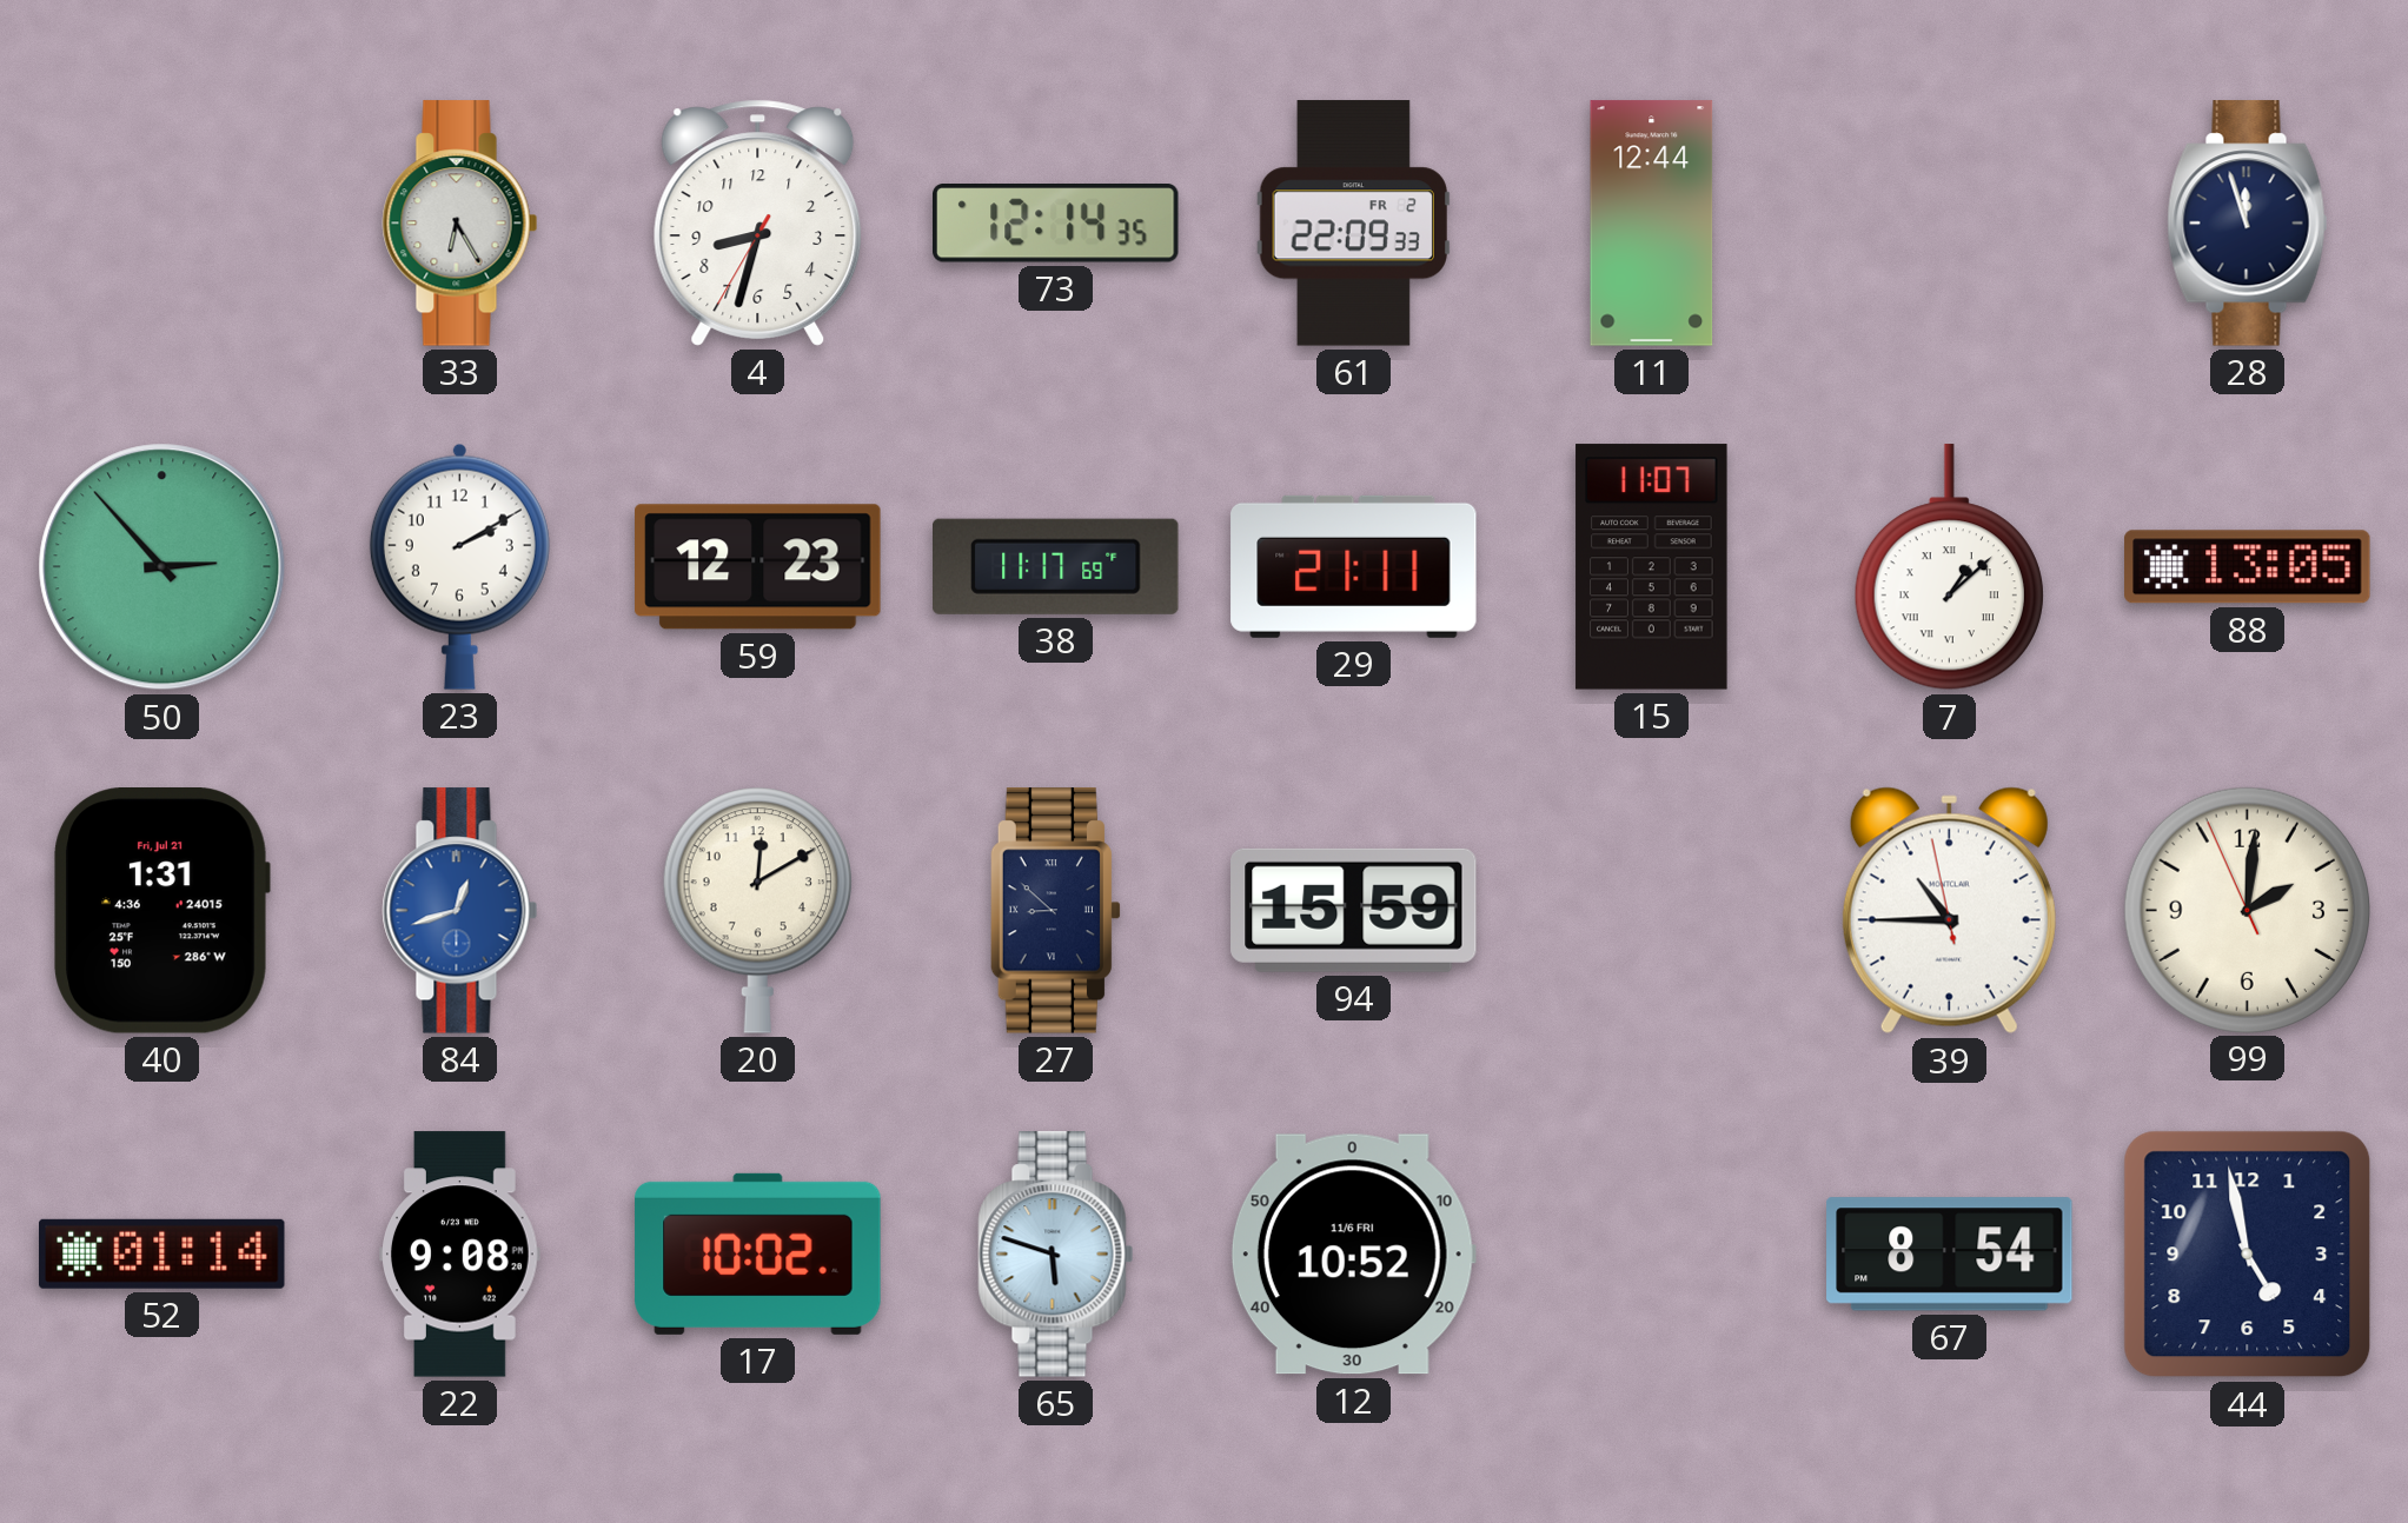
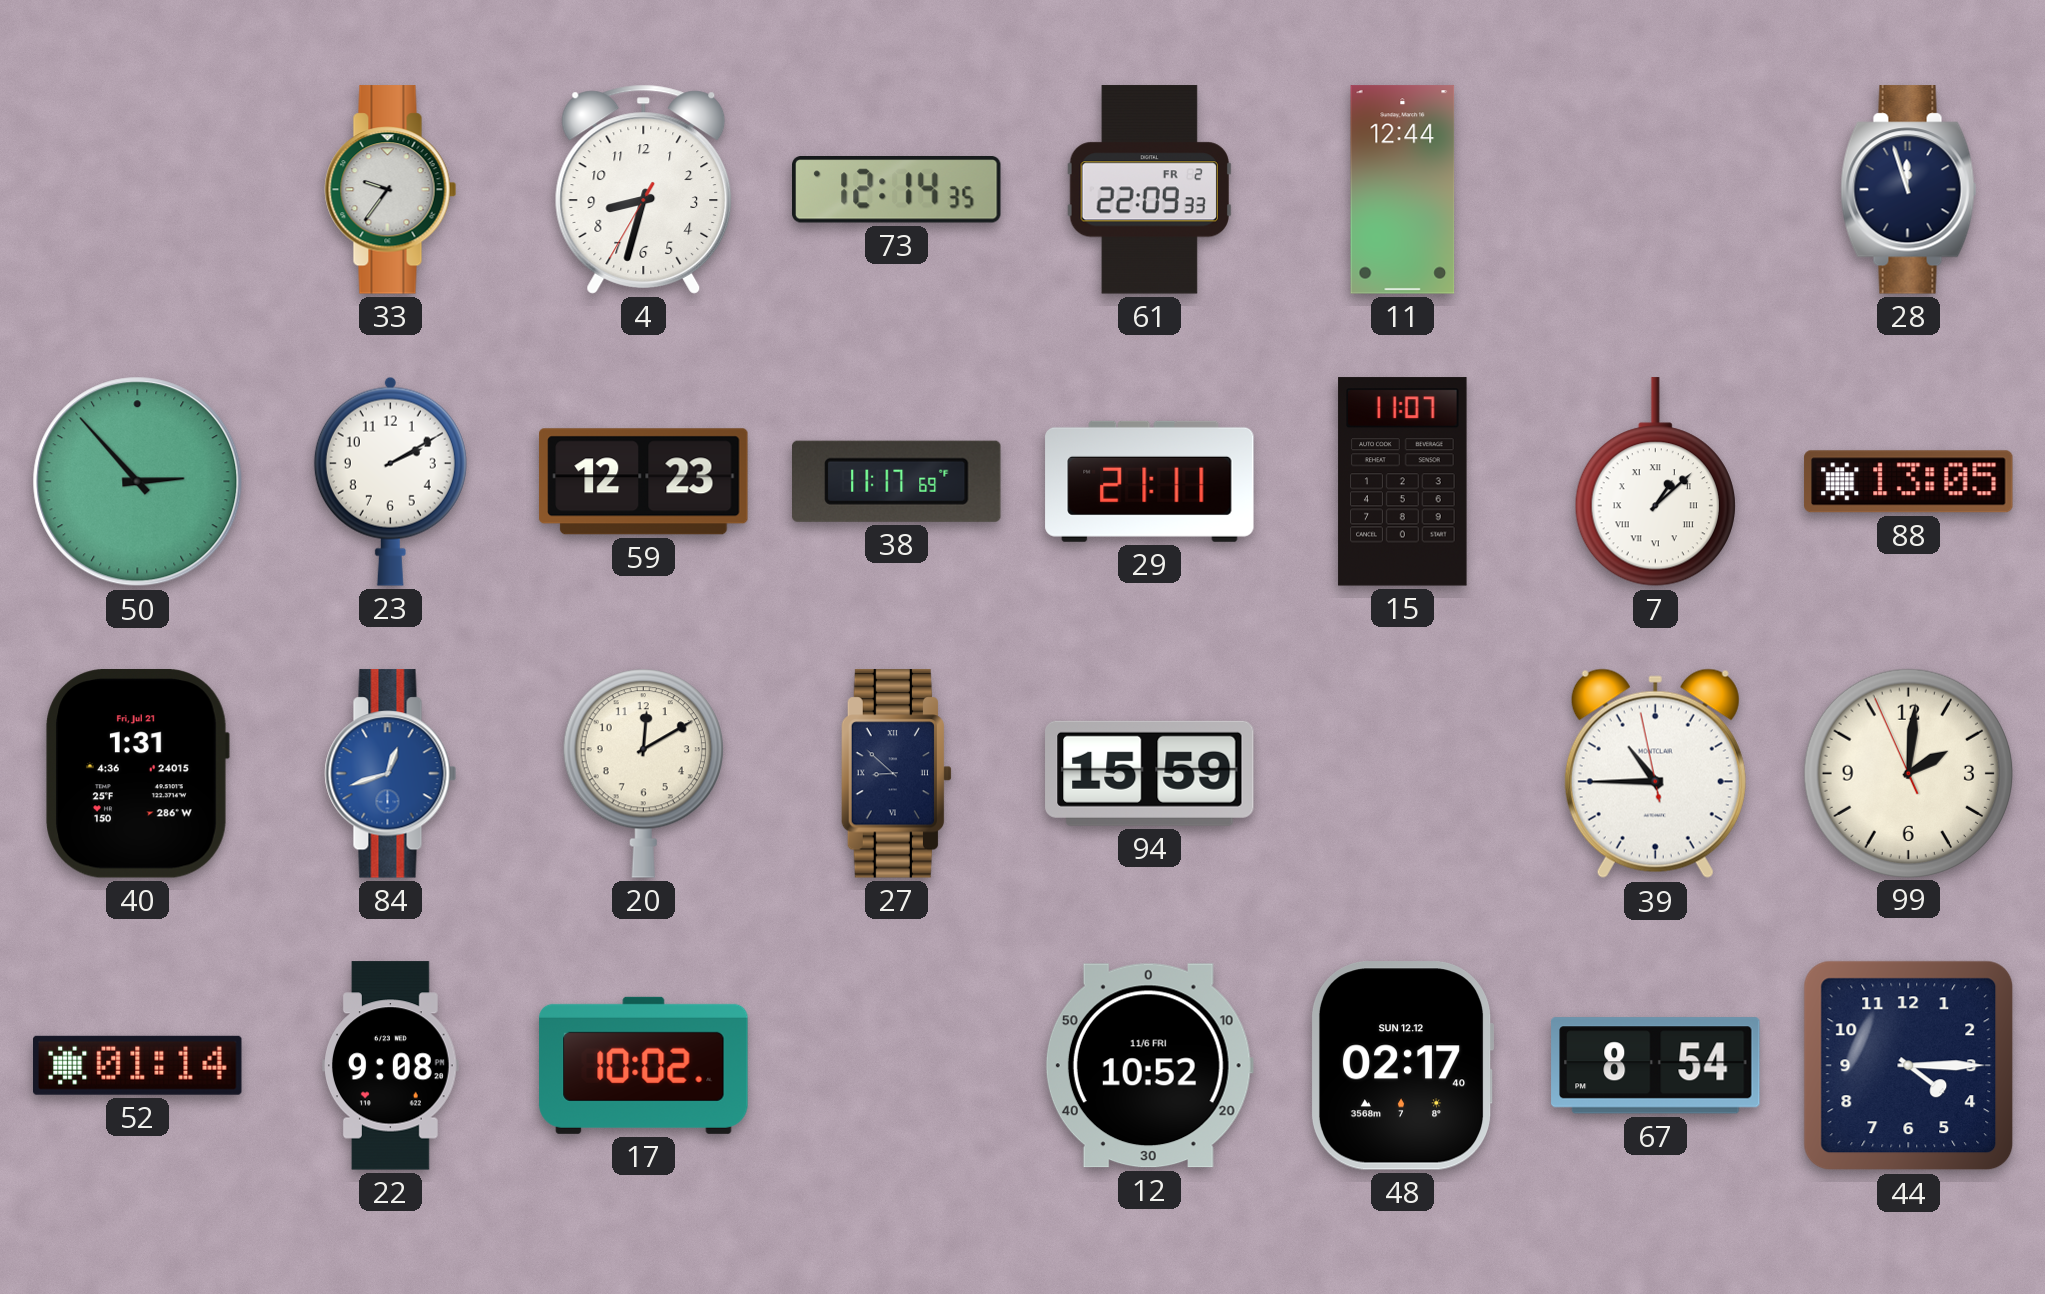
33: 6:25 -> 9:36
65: 5:48 -> none
48: none -> 02:17
44: 4:58 -> 4:15
